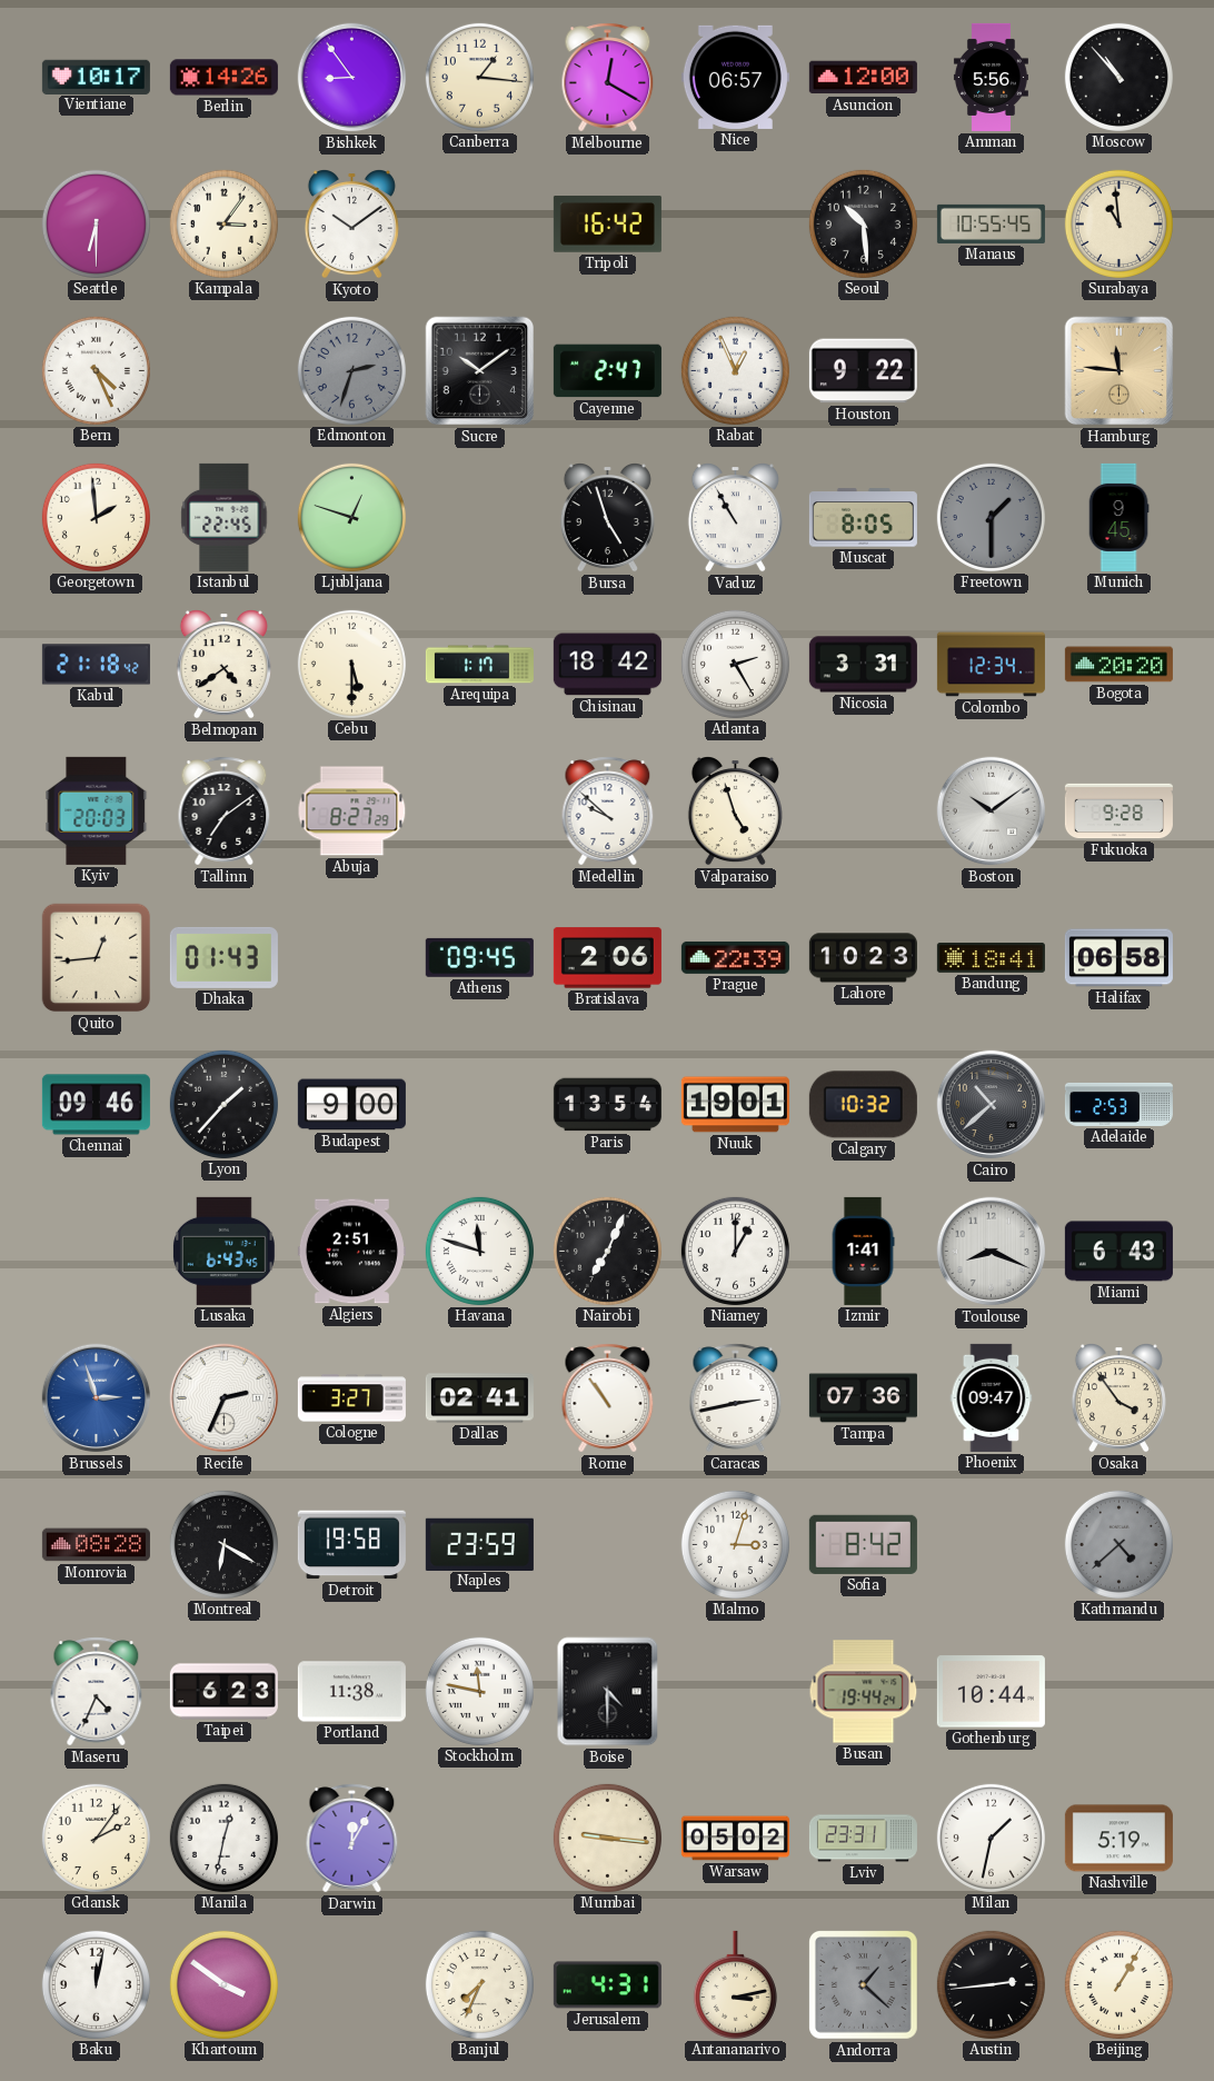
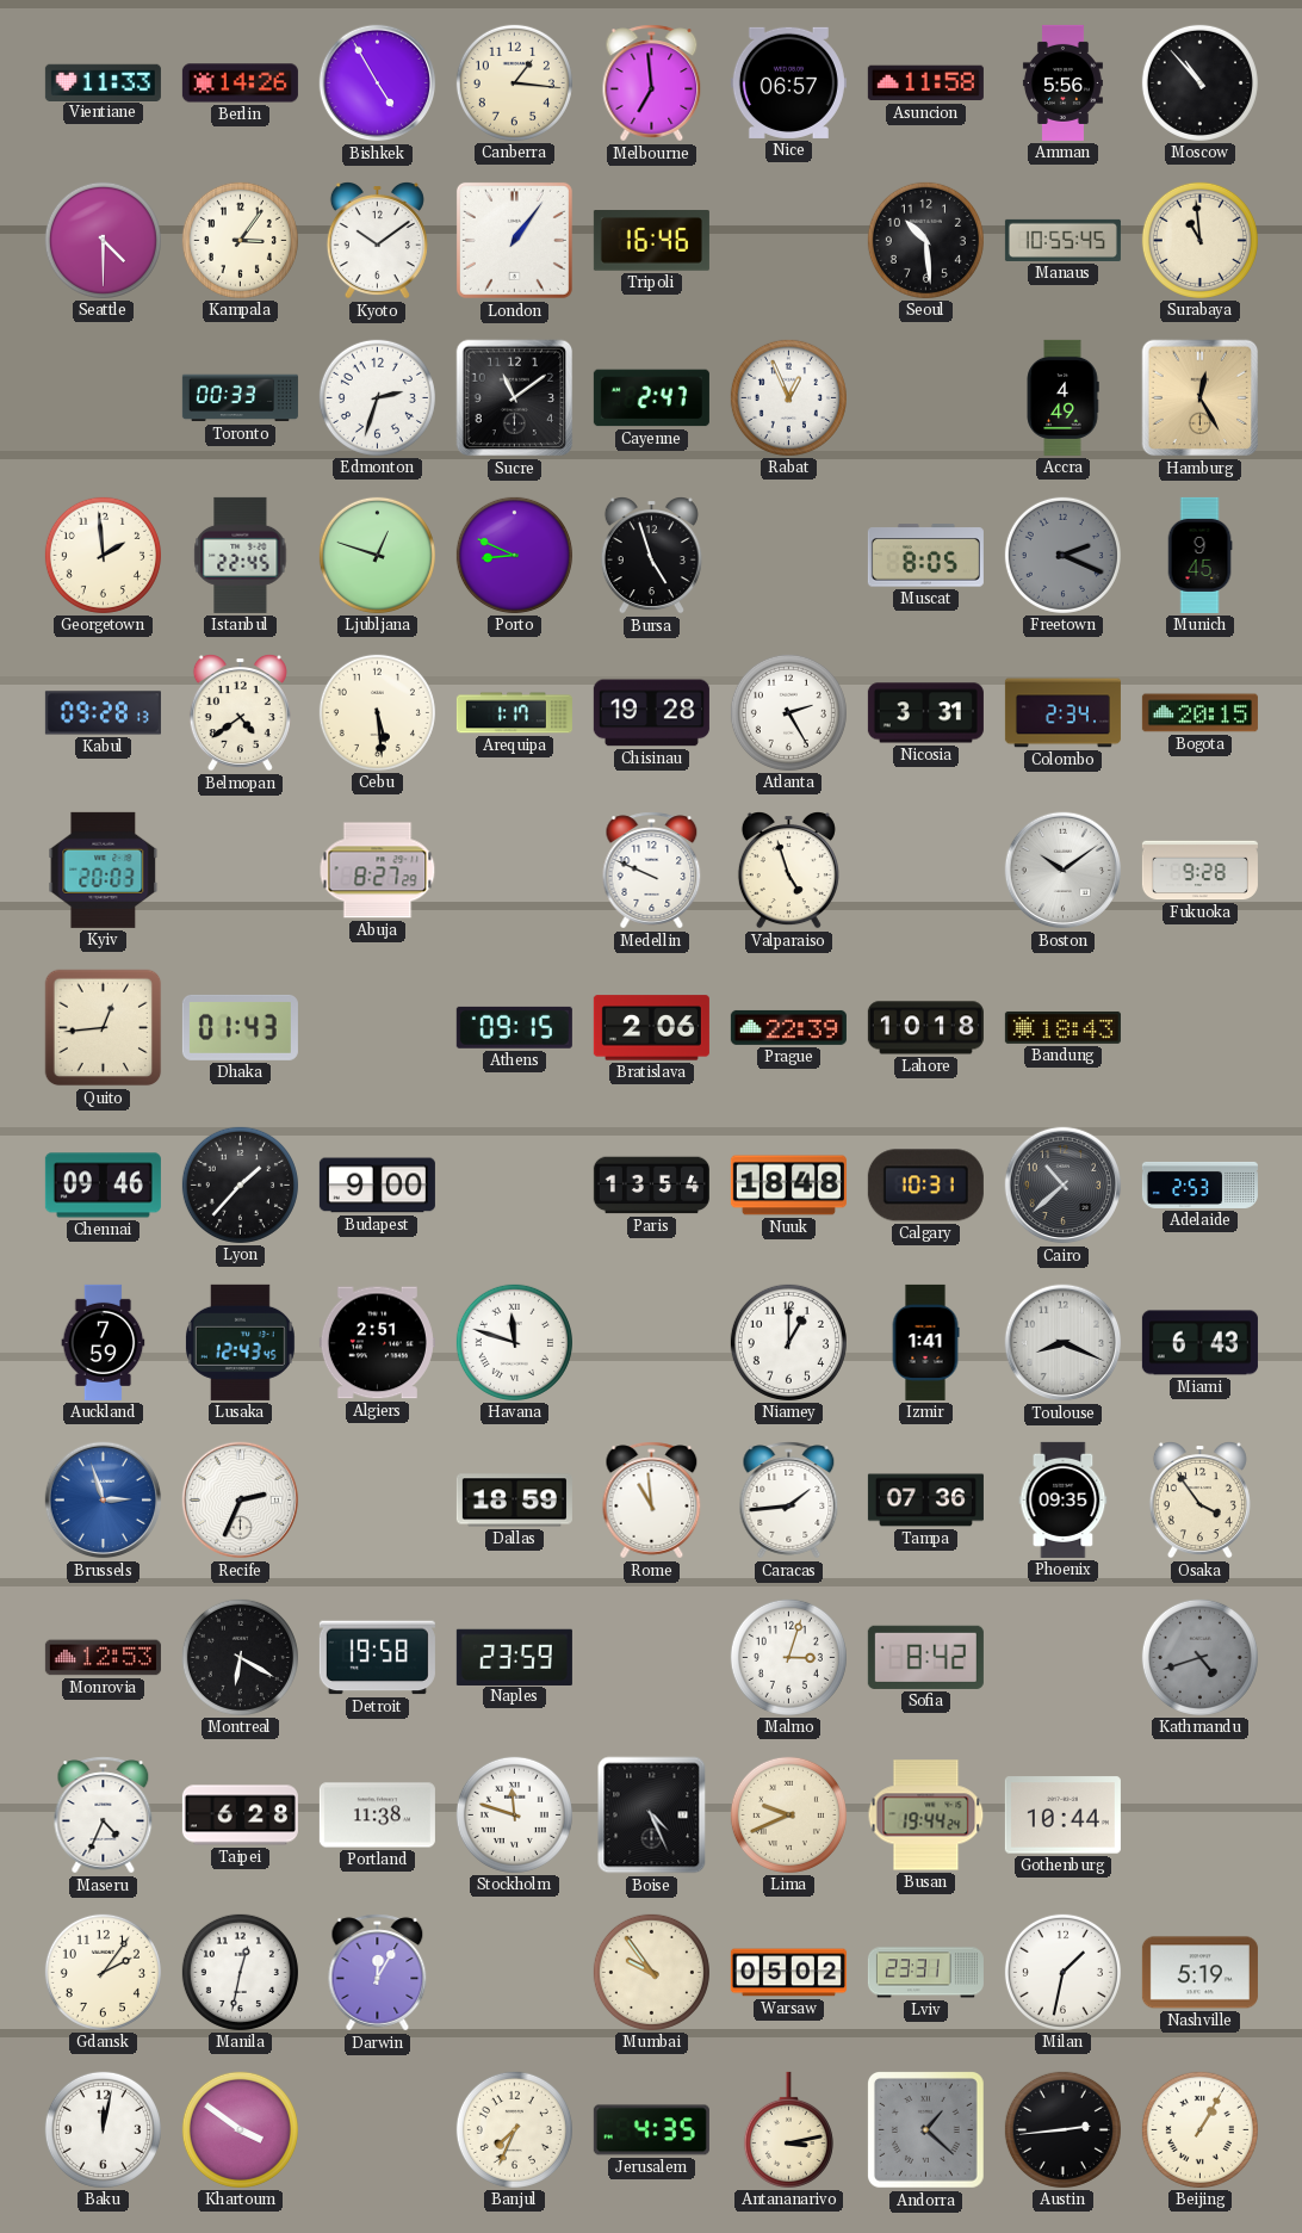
Vientiane: 10:17 -> 11:33
Bishkek: 8:54 -> 4:55
Melbourne: 12:20 -> 6:59
Asuncion: 12:00 -> 11:58
Seattle: 6:30 -> 4:30
London: none -> 1:06
Tripoli: 16:42 -> 16:46
Bern: 4:26 -> none
Toronto: none -> 00:33
Edmonton dial: grey -> white
Sucre: 10:09 -> 11:09
Houston: 9:22 -> none
Accra: none -> 4:49
Hamburg: 11:46 -> 12:25
Porto: none -> 8:49
Vaduz: 10:55 -> none
Freetown: 1:30 -> 2:19
Kabul: 21:18 -> 09:28
Cebu: 5:30 -> 5:29
Chisinau: 18:42 -> 19:28
Colombo: 12:34 -> 2:34
Bogota: 20:20 -> 20:15
Tallinn: 7:09 -> none
Medellin: 9:52 -> 9:49
Athens: 09:45 -> 09:15
Lahore: 10:23 -> 10:18
Bandung: 18:41 -> 18:43
Halifax: 06:58 -> none
Nuuk: 19:01 -> 18:48
Calgary: 10:32 -> 10:31
Auckland: none -> 7:59
Lusaka: 6:43 -> 12:43
Nairobi: 7:04 -> none
Cologne: 3:27 -> none
Dallas: 02:41 -> 18:59
Rome: 10:54 -> 10:59
Caracas: 2:43 -> 1:44
Phoenix: 09:47 -> 09:35
Monrovia: 08:28 -> 12:53
Kathmandu: 4:38 -> 4:42
Taipei: 6:23 -> 6:28
Stockholm: 11:47 -> 11:48
Boise: 4:30 -> 4:26
Lima: none -> 9:41
Mumbai: 9:16 -> 9:54
Jerusalem: 4:31 -> 4:35
